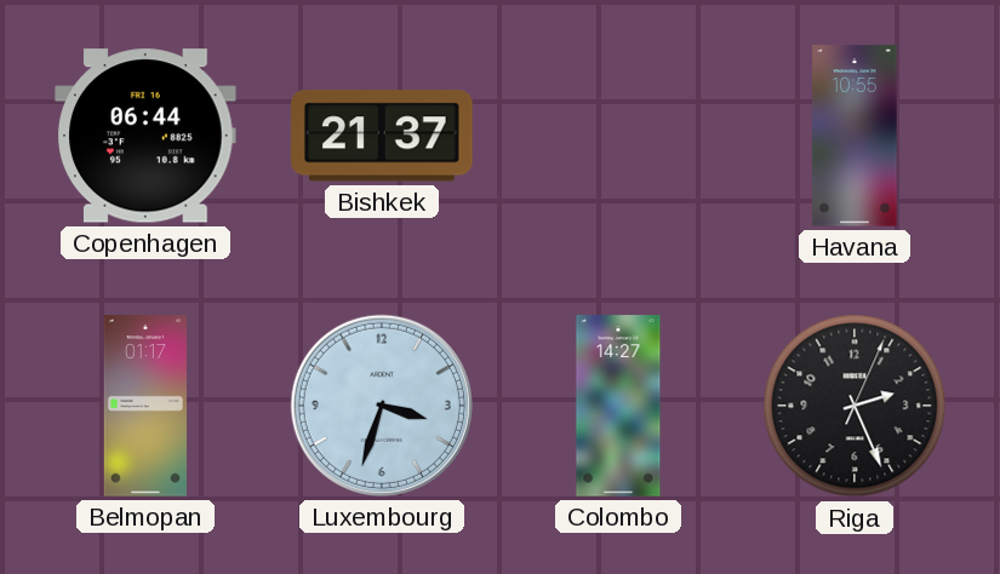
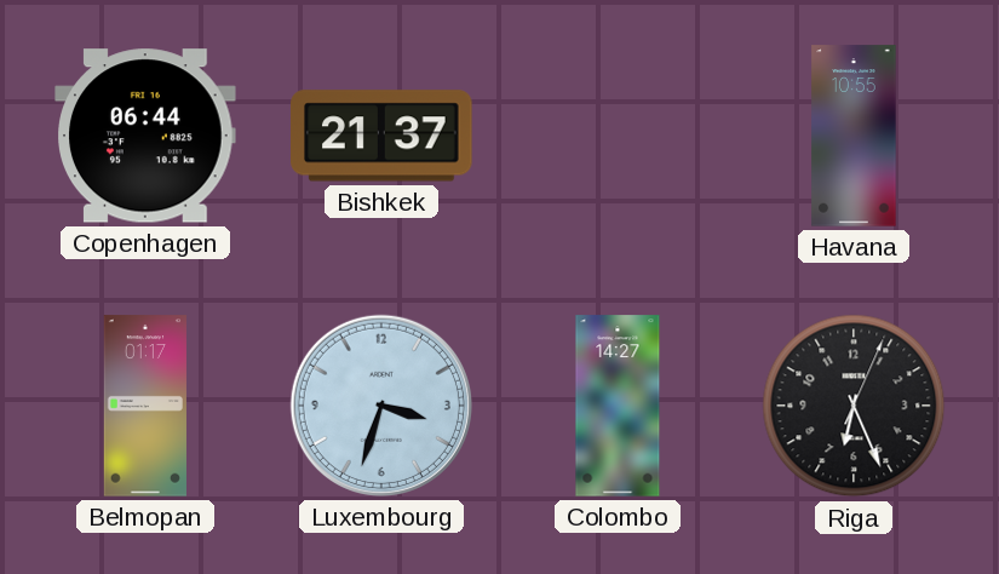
Riga: 2:26 -> 6:26
